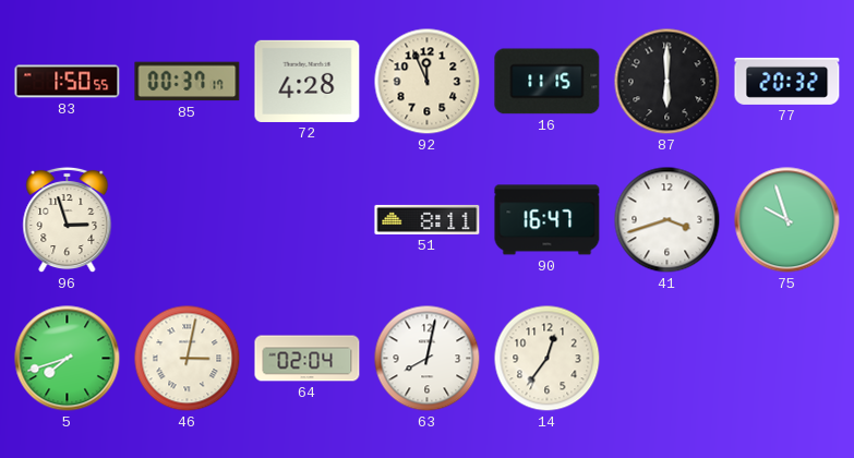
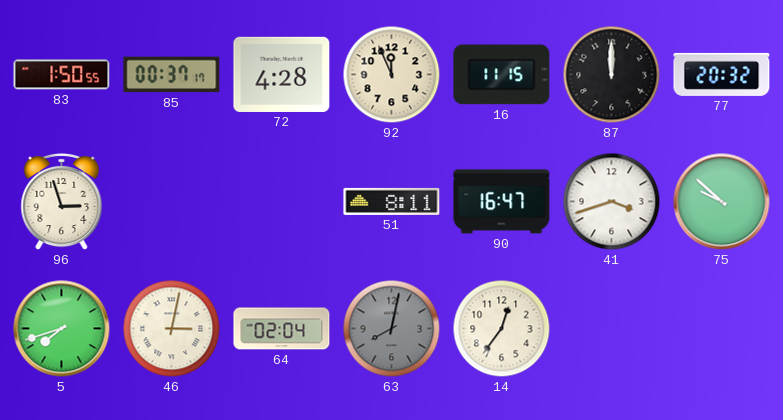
87: 6:00 -> 12:00
75: 9:57 -> 9:52
63 dial: white -> grey
